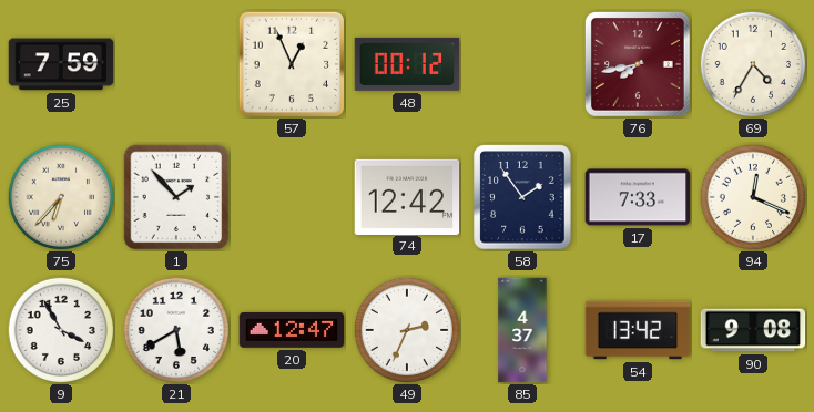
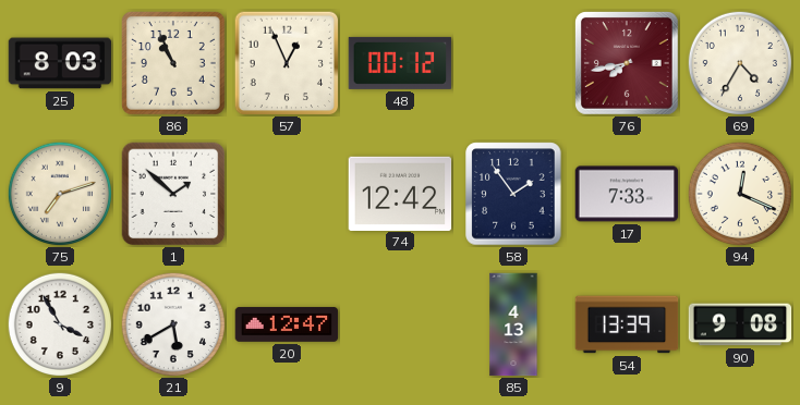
25: 7:59 -> 8:03
86: none -> 10:56
75: 6:37 -> 7:12
1: 1:53 -> 1:52
49: 2:34 -> none
85: 4:37 -> 4:13
54: 13:42 -> 13:39
